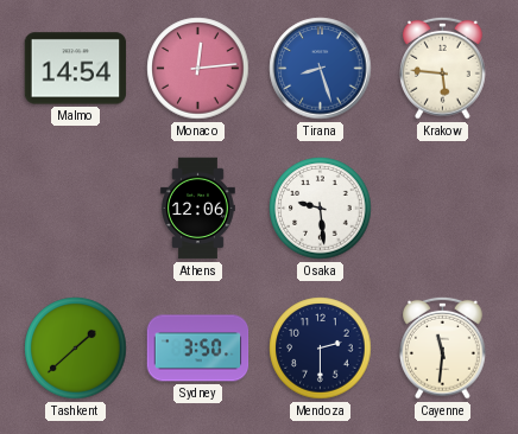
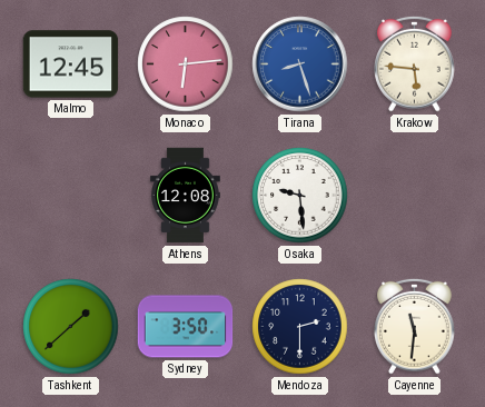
Malmo: 14:54 -> 12:45
Monaco: 12:14 -> 6:14
Athens: 12:06 -> 12:08
